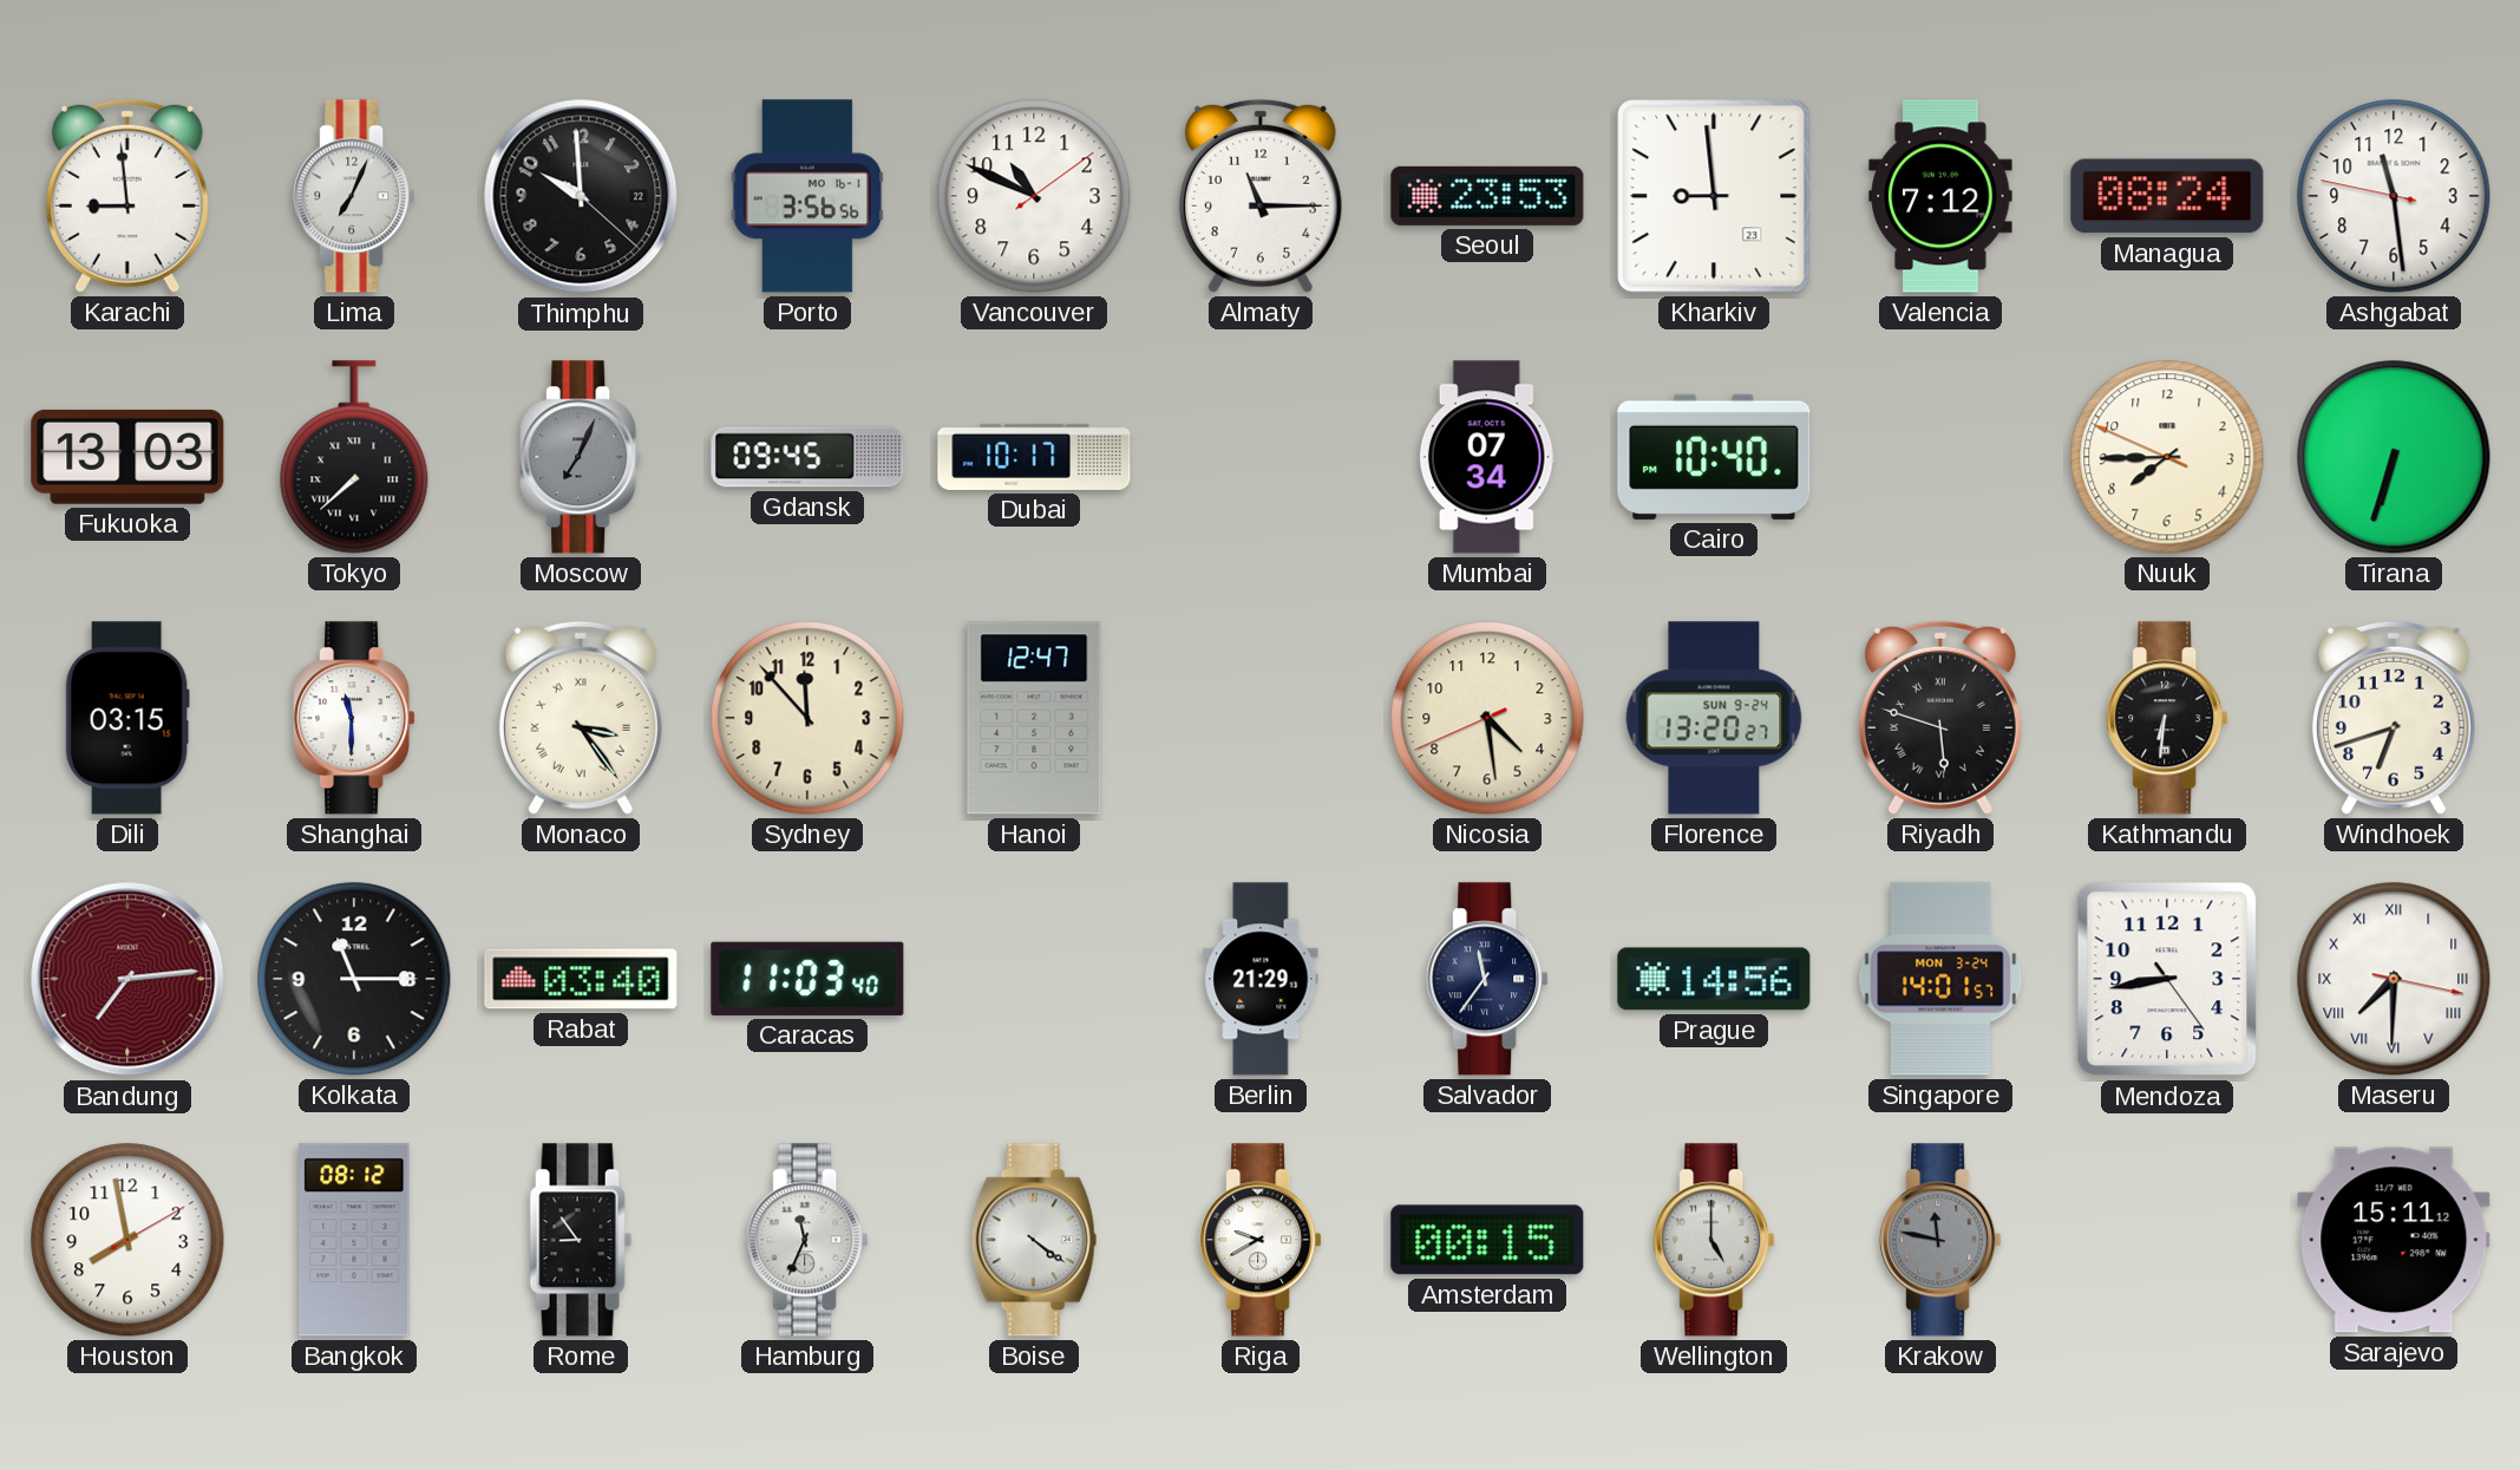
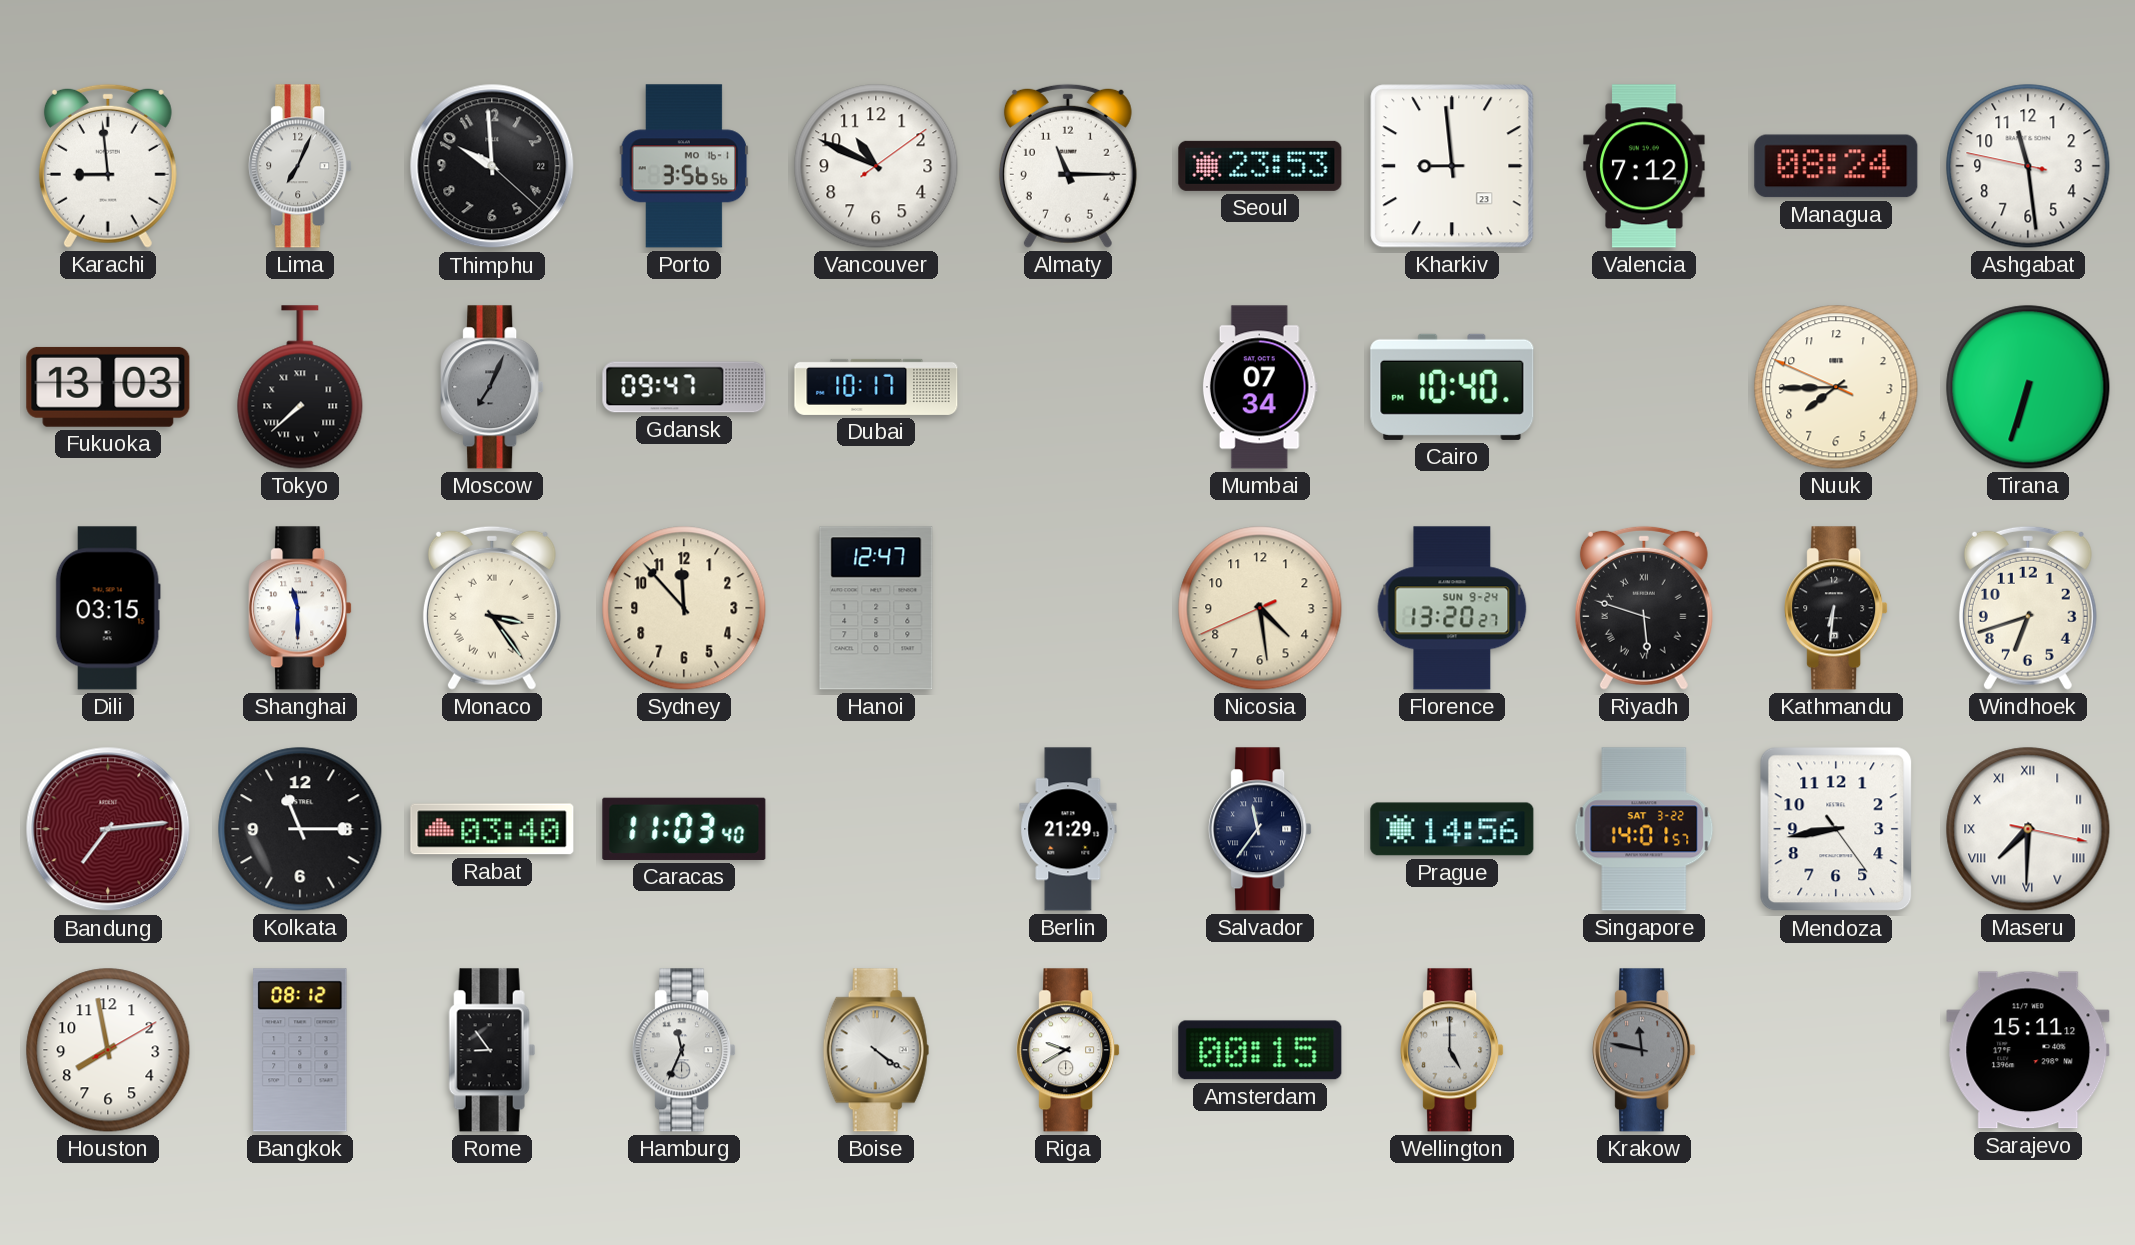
Gdansk: 09:45 -> 09:47
Singapore date: MON 3-24 -> SAT 3-22
